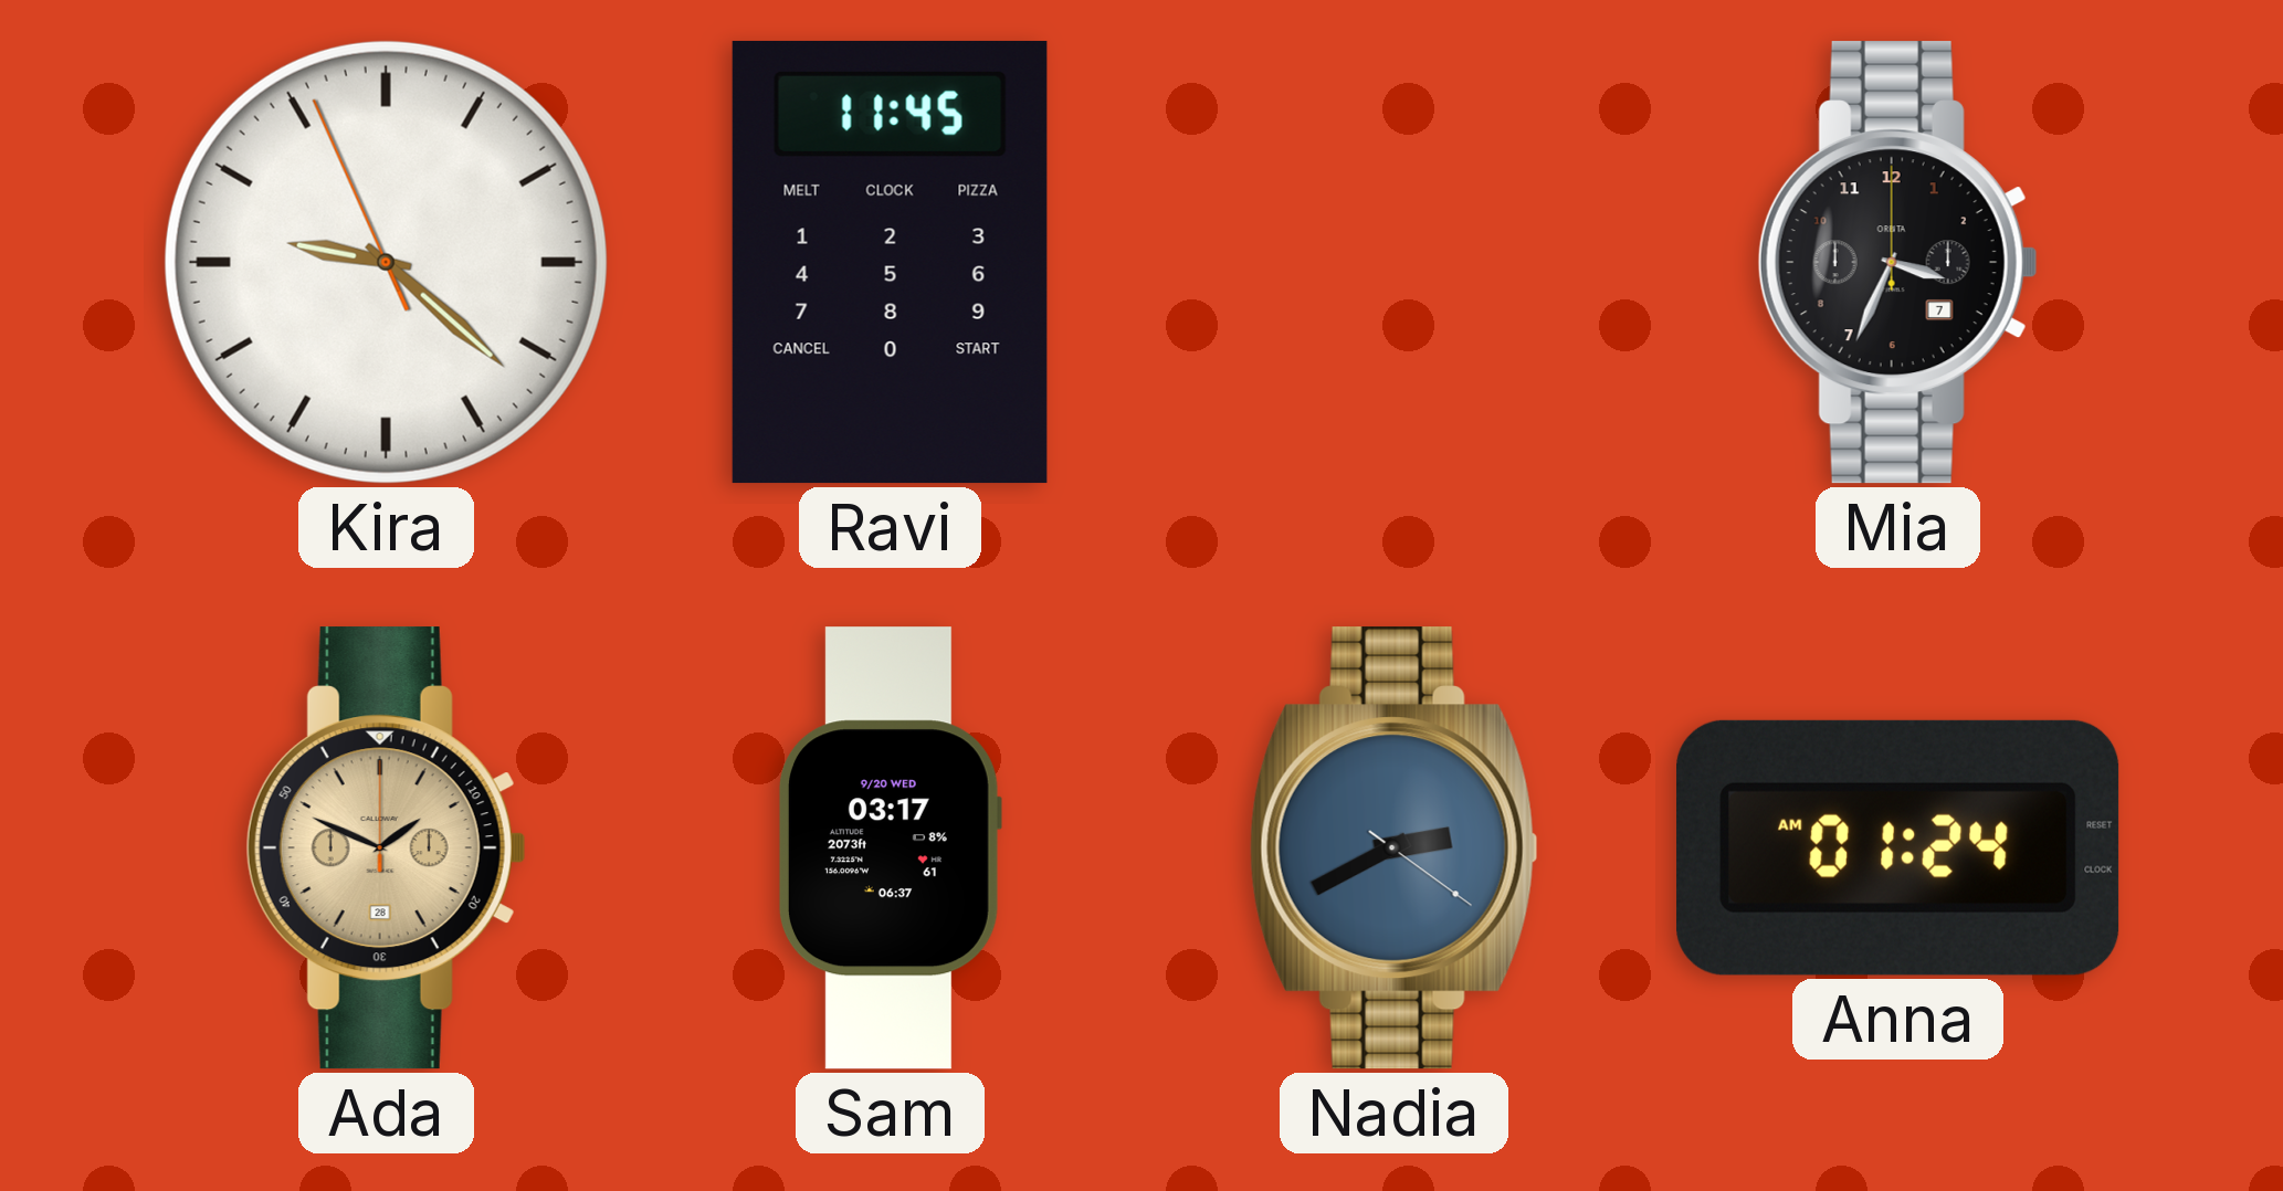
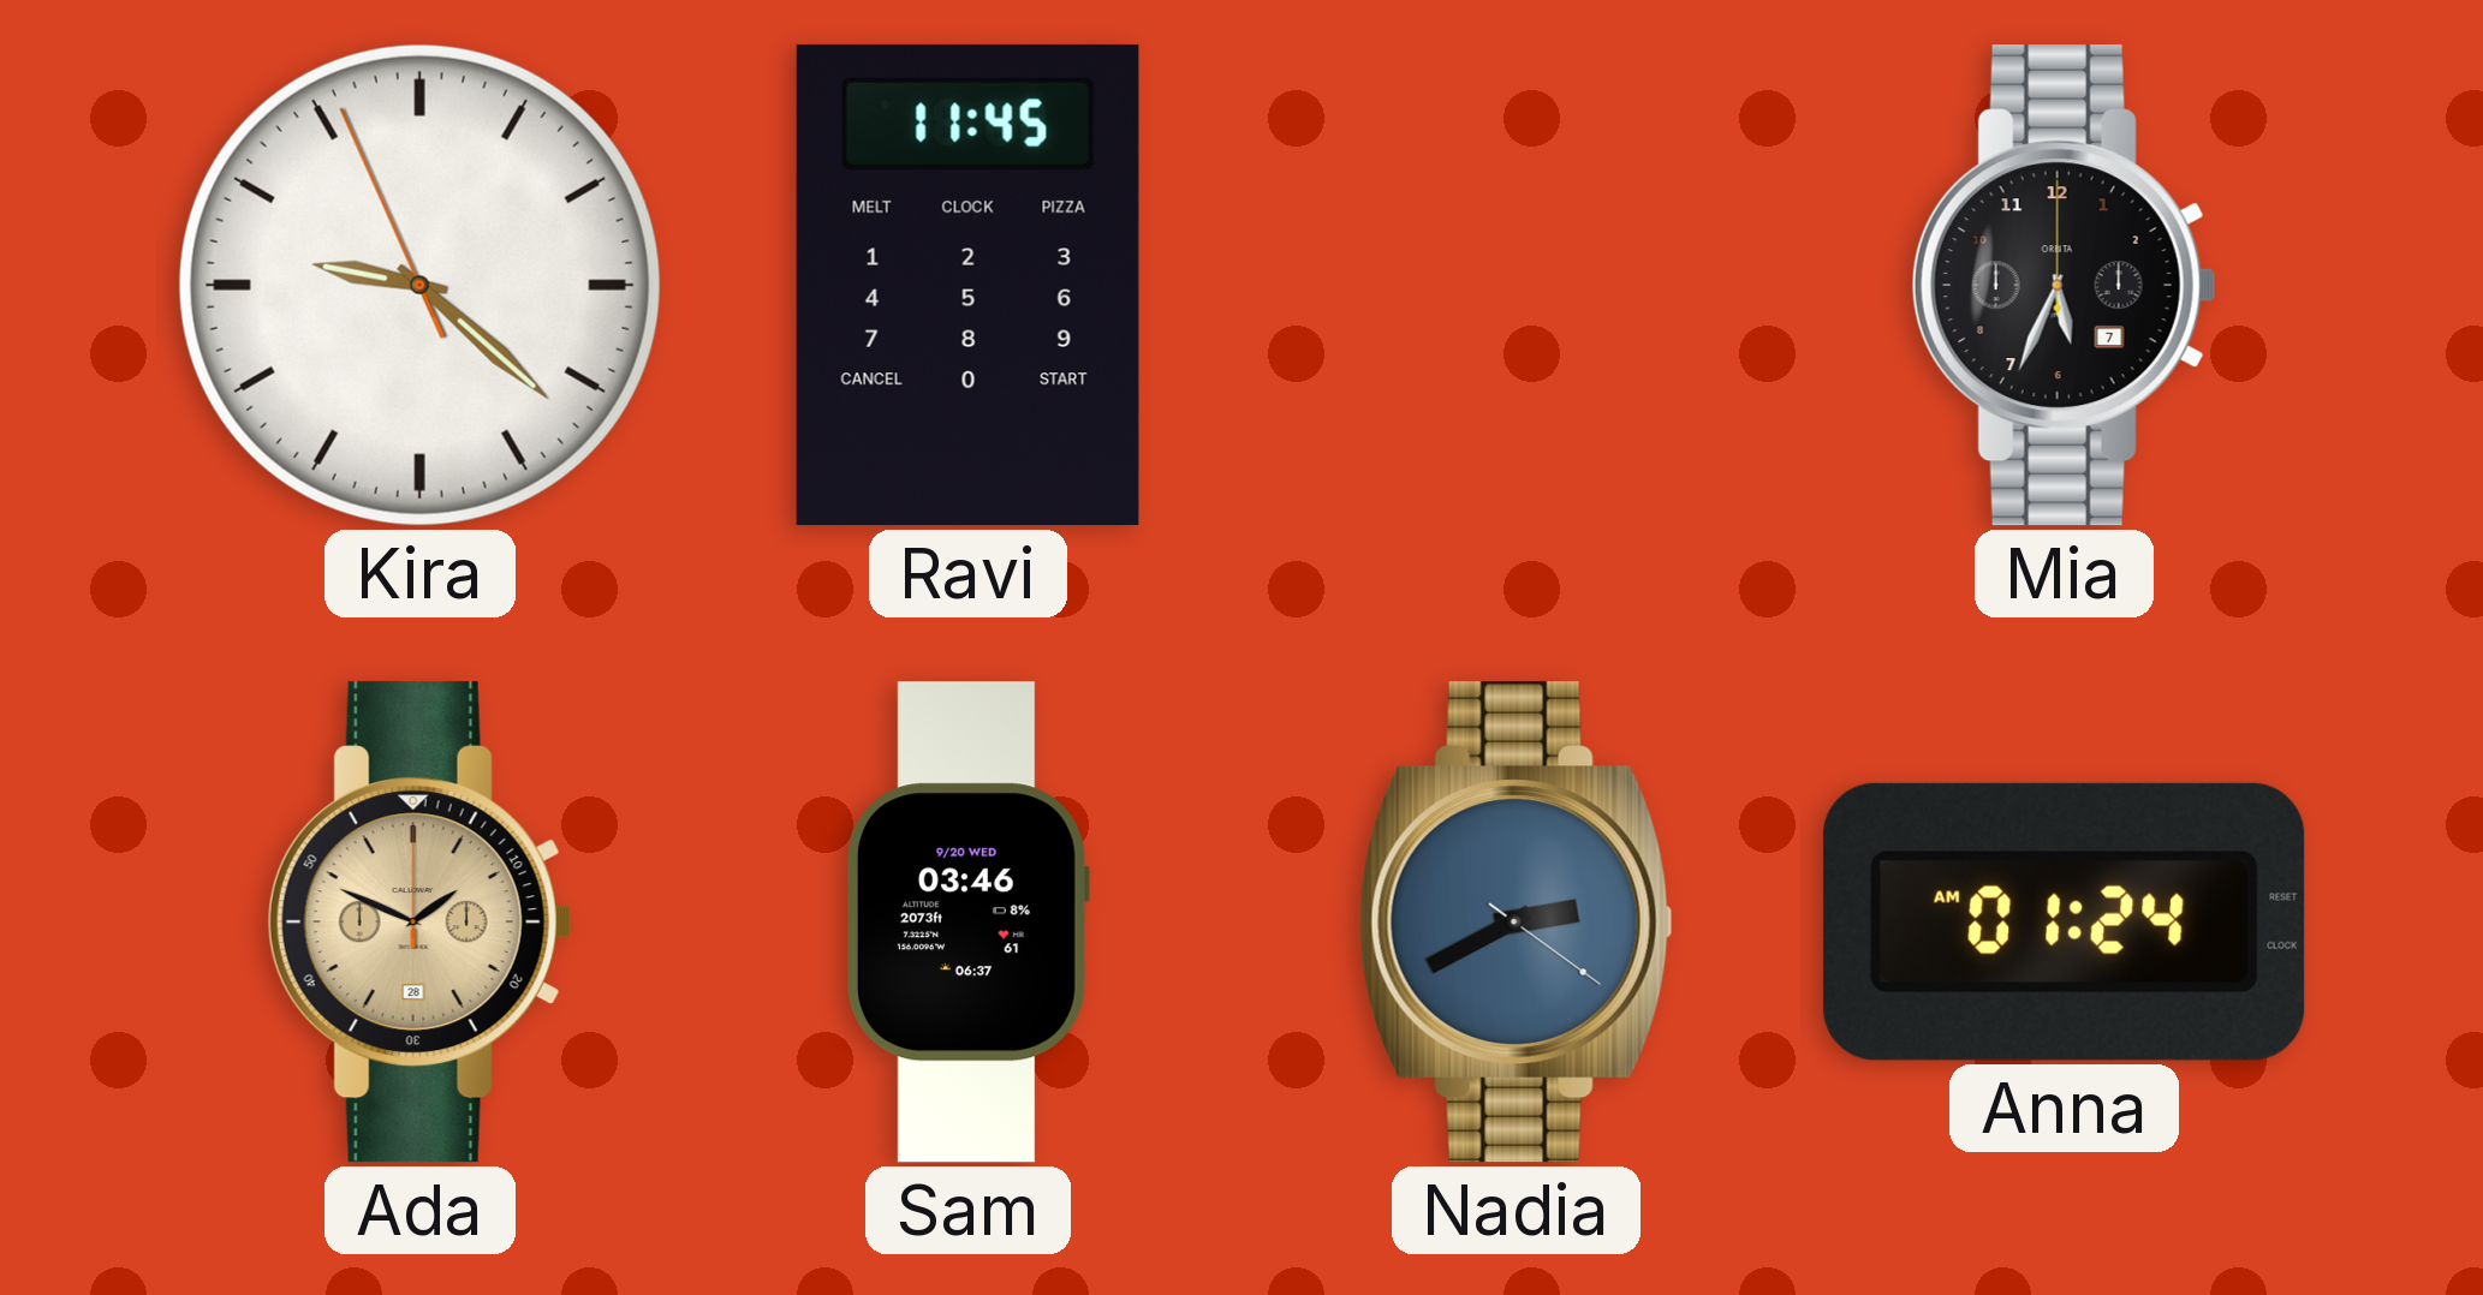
Mia: 3:34 -> 5:34
Sam: 03:17 -> 03:46
